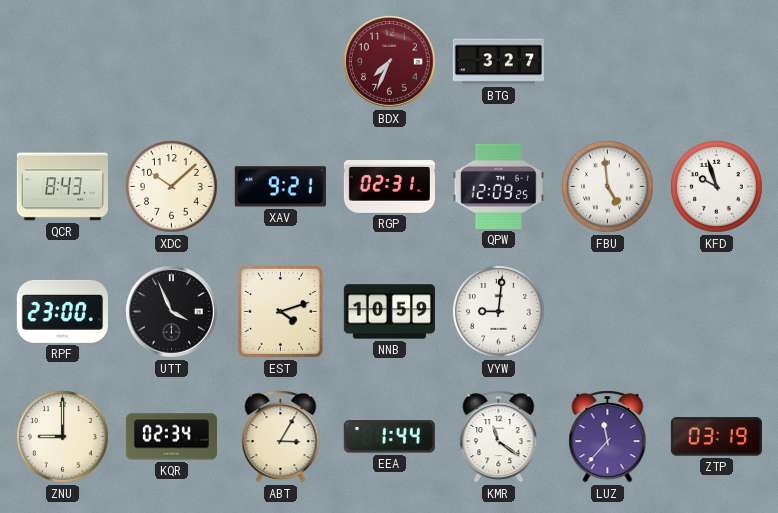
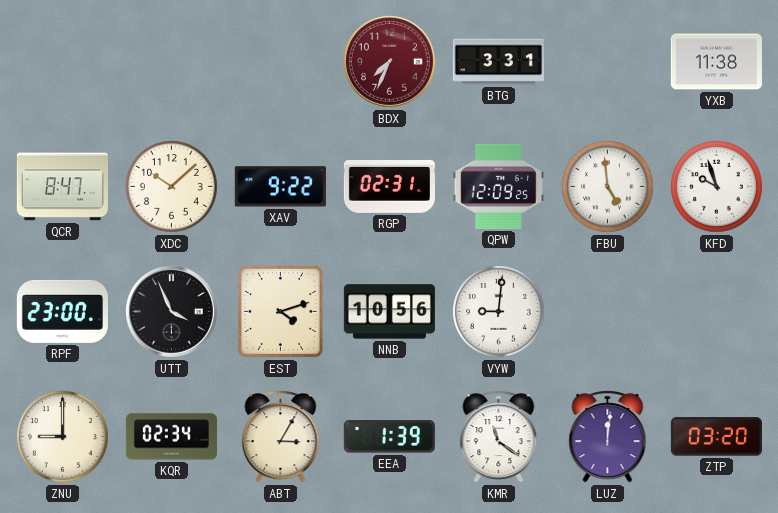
BTG: 3:27 -> 3:31
YXB: none -> 11:38
QCR: 8:43 -> 8:47
XAV: 9:21 -> 9:22
NNB: 10:59 -> 10:56
EEA: 1:44 -> 1:39
LUZ: 11:37 -> 12:01
ZTP: 03:19 -> 03:20
